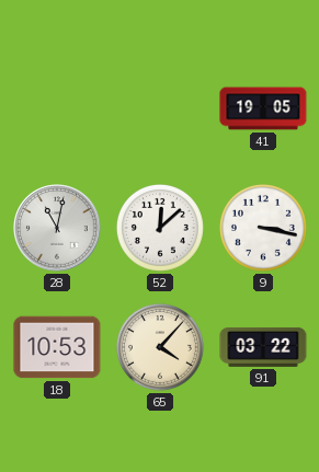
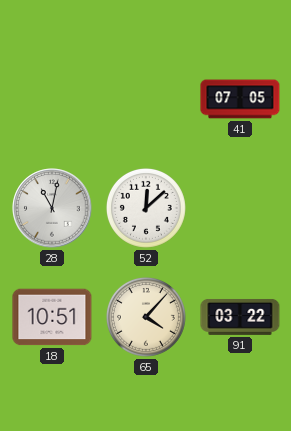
41: 19:05 -> 07:05
9: 3:17 -> none
18: 10:53 -> 10:51
